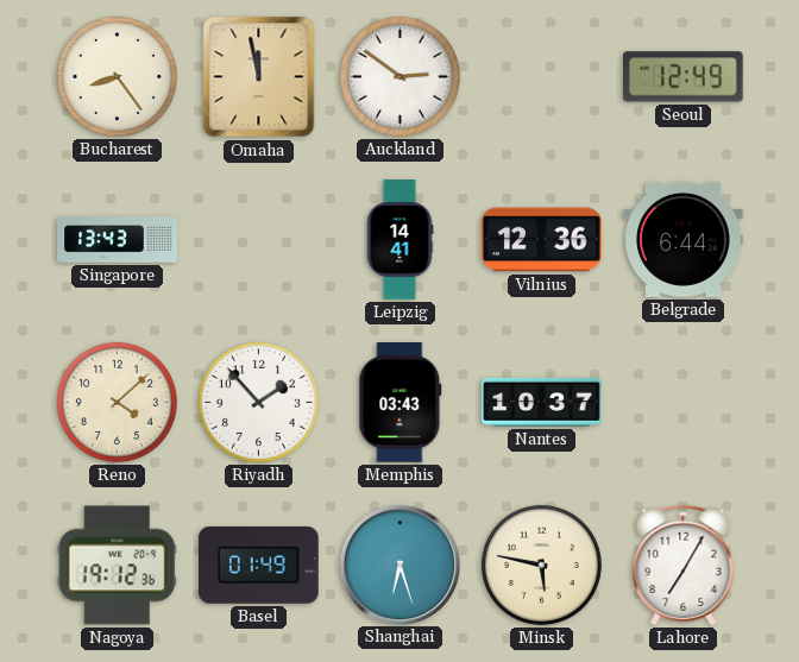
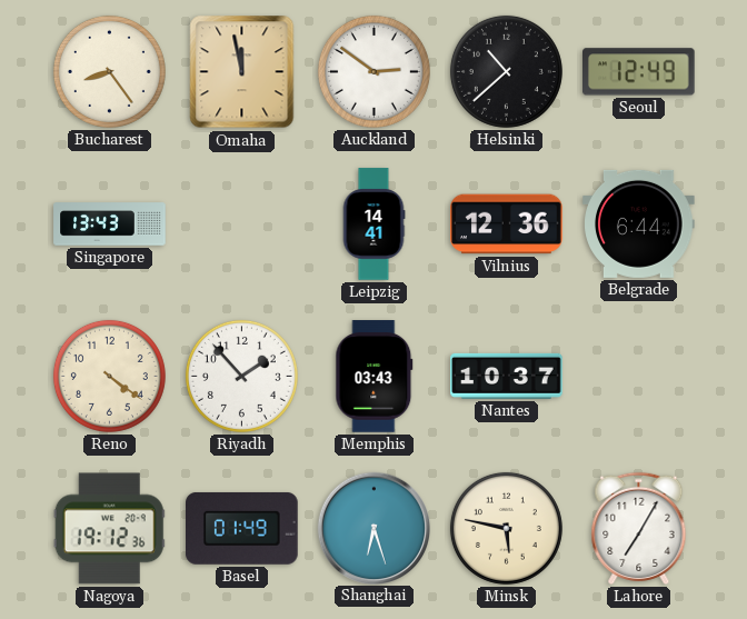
Helsinki: none -> 10:38
Reno: 4:08 -> 4:21
